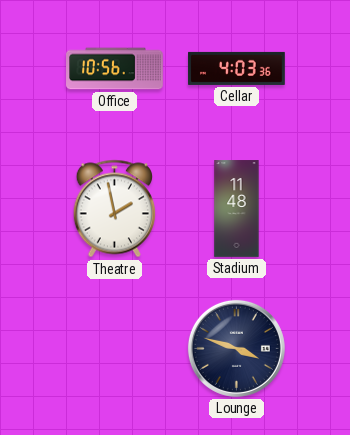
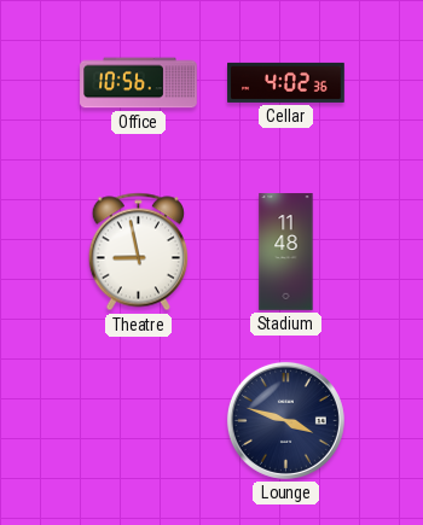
Cellar: 4:03 -> 4:02
Theatre: 1:58 -> 8:58
